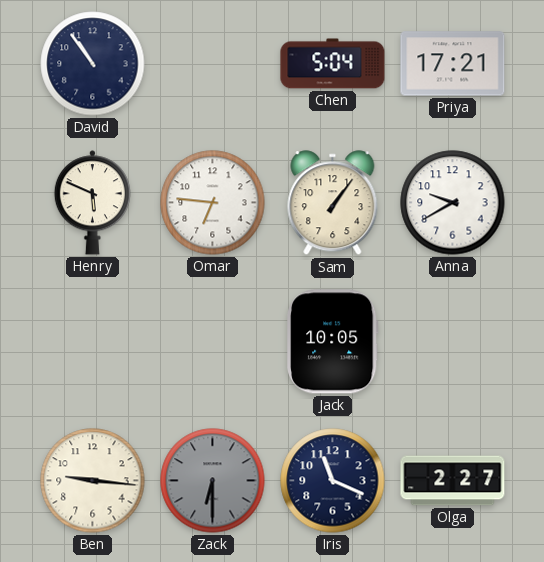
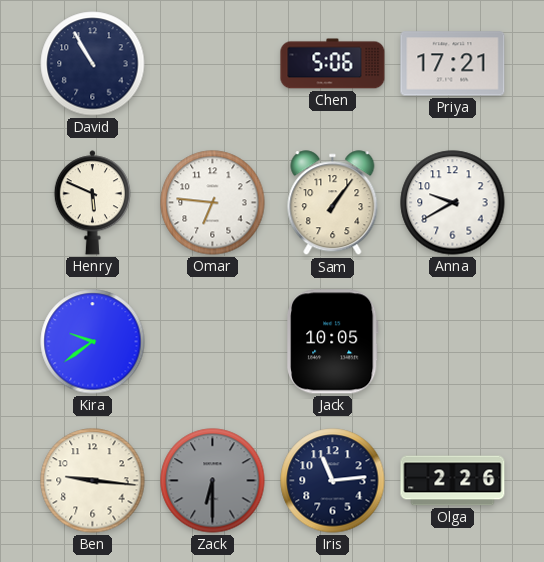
David: 10:54 -> 10:55
Chen: 5:04 -> 5:06
Kira: none -> 9:39
Iris: 11:19 -> 11:14
Olga: 2:27 -> 2:26
